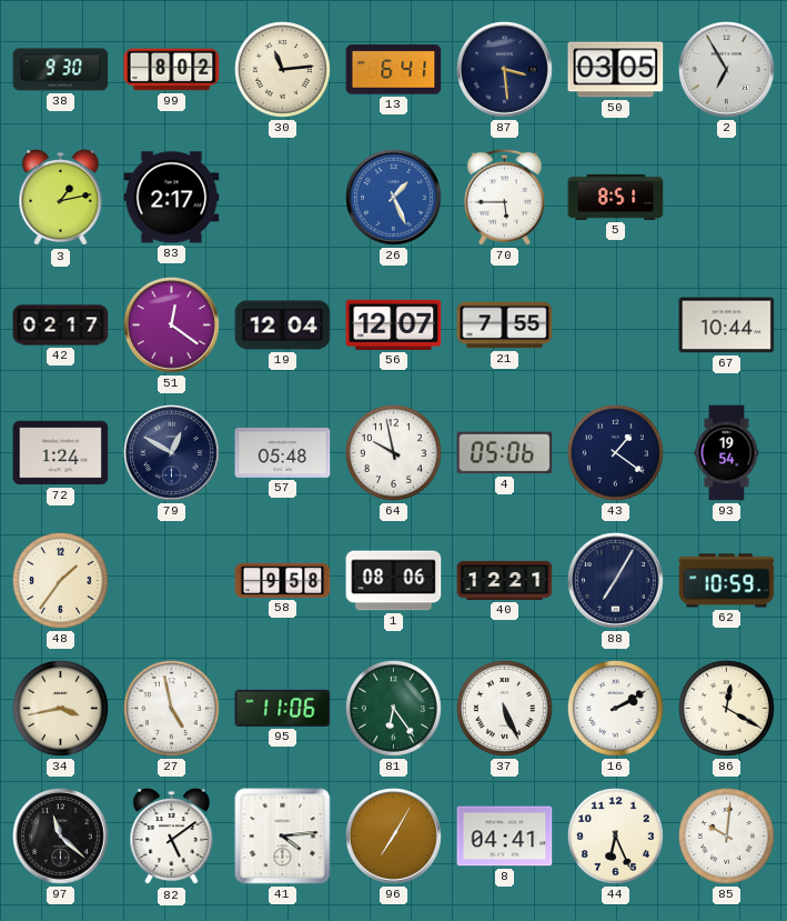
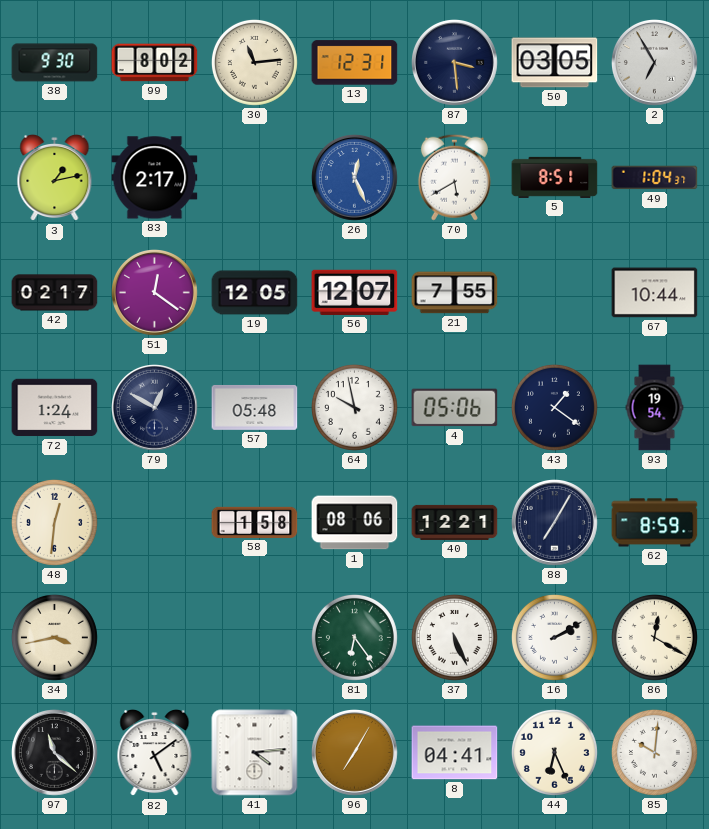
13: 6:41 -> 12:31
26: 1:26 -> 12:26
70: 5:45 -> 5:40
49: none -> 1:04
19: 12:04 -> 12:05
48: 1:36 -> 12:31
58: 9:58 -> 1:58
62: 10:59 -> 8:59
27: 4:58 -> none
95: 11:06 -> none
